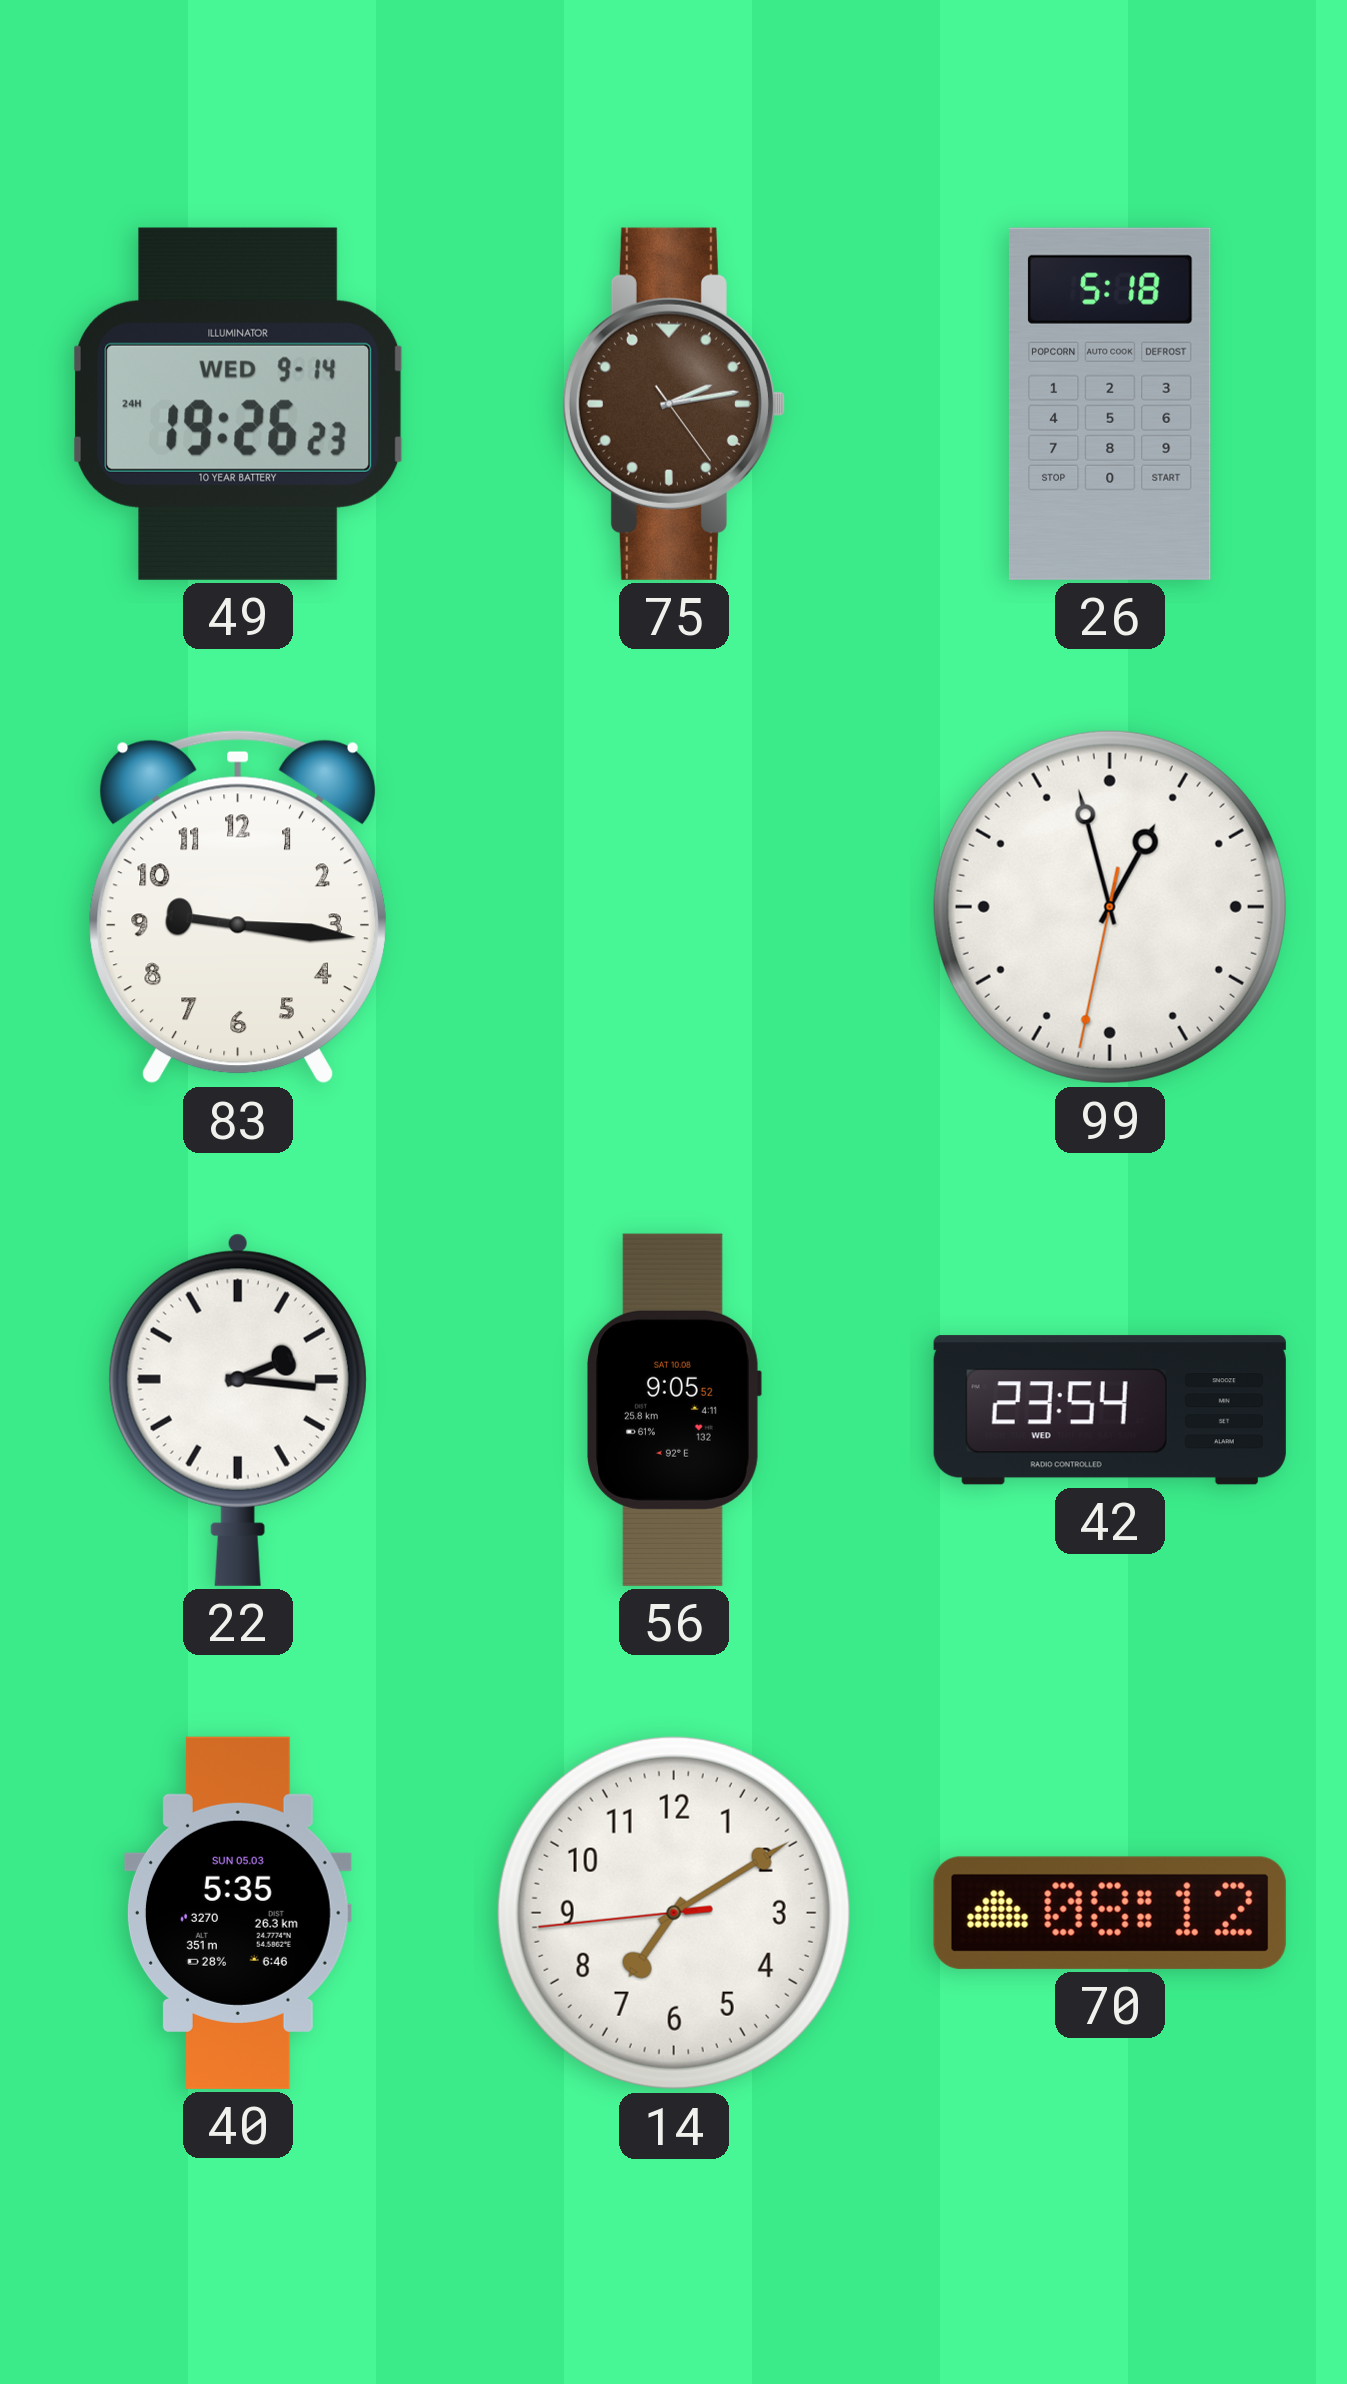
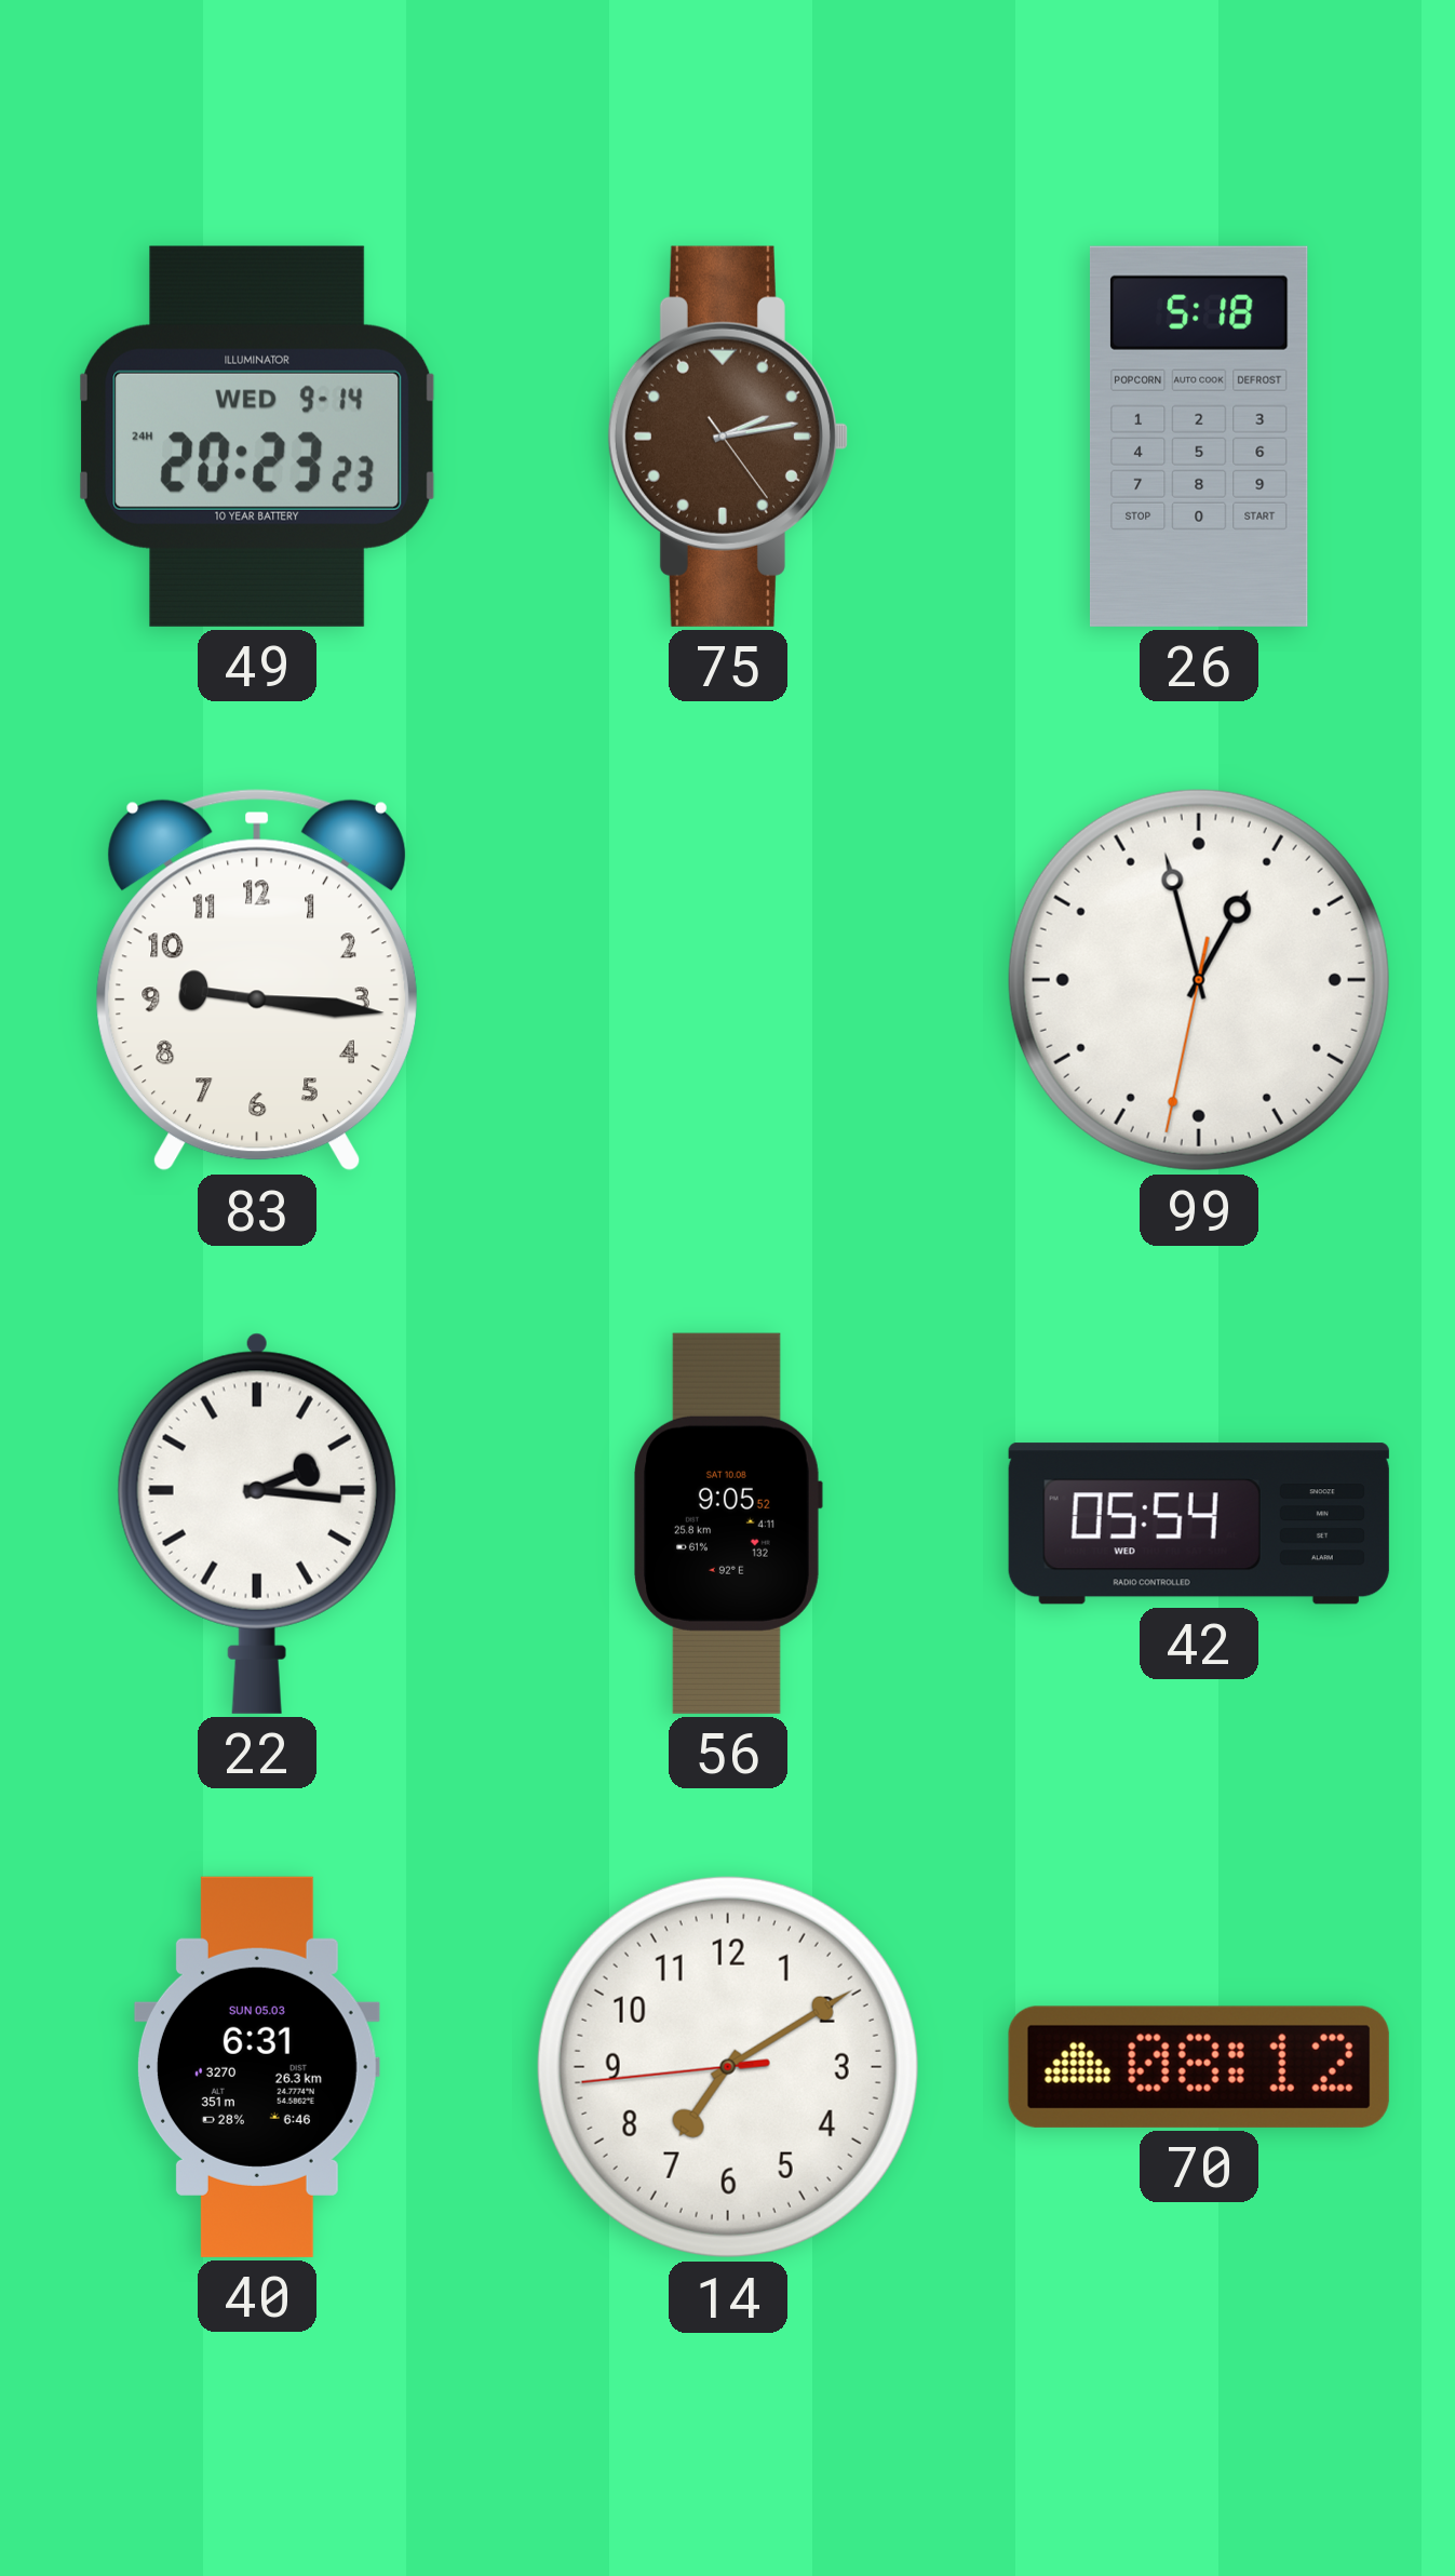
49: 19:26 -> 20:23
42: 23:54 -> 05:54
40: 5:35 -> 6:31
